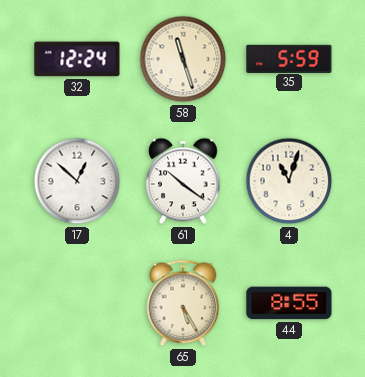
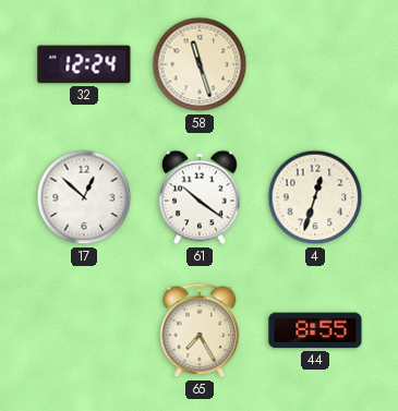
35: 5:59 -> none
4: 11:03 -> 12:33
65: 5:25 -> 7:25
